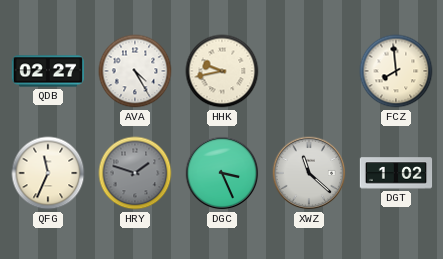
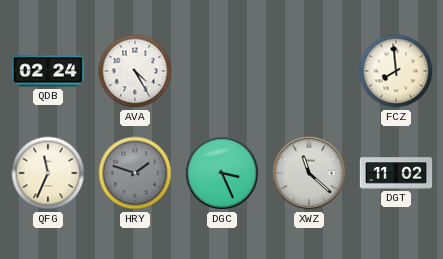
QDB: 02:27 -> 02:24
HHK: 9:43 -> none
DGT: 1:02 -> 11:02
